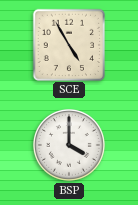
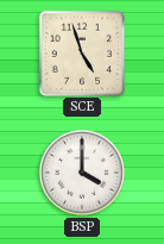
SCE: 4:55 -> 4:57
